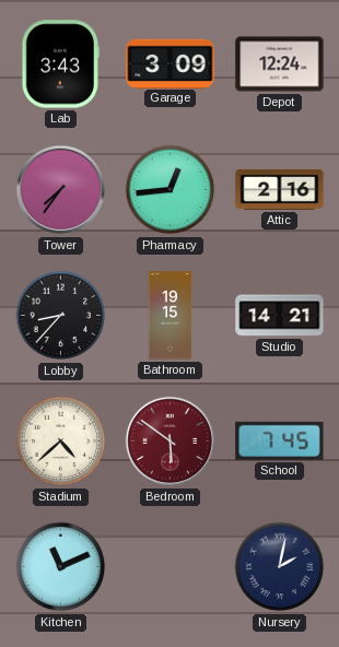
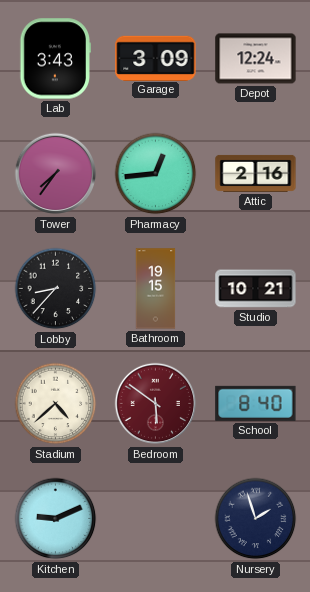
Studio: 14:21 -> 10:21
School: 7:45 -> 8:40
Kitchen: 11:11 -> 9:11
Nursery: 2:02 -> 1:57
